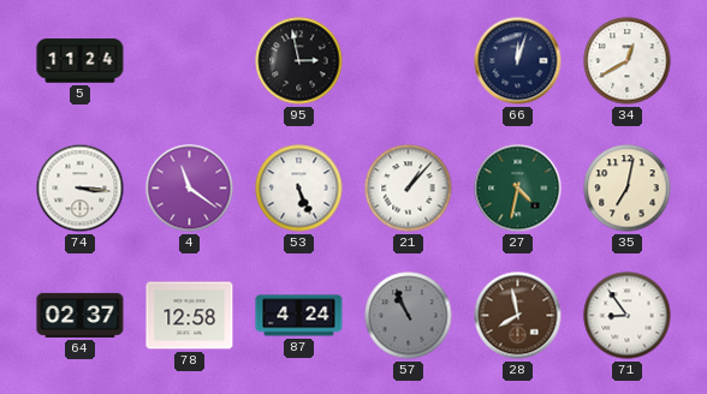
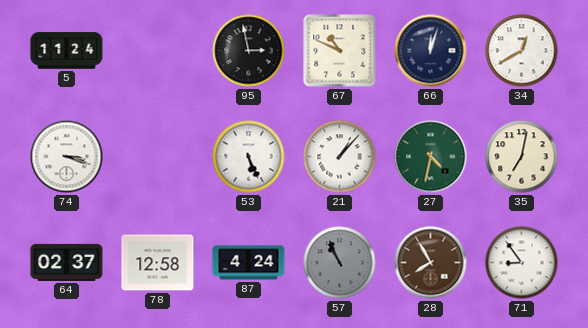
67: none -> 10:49
74: 3:16 -> 3:18
4: 11:21 -> none
28: 7:58 -> 7:55
